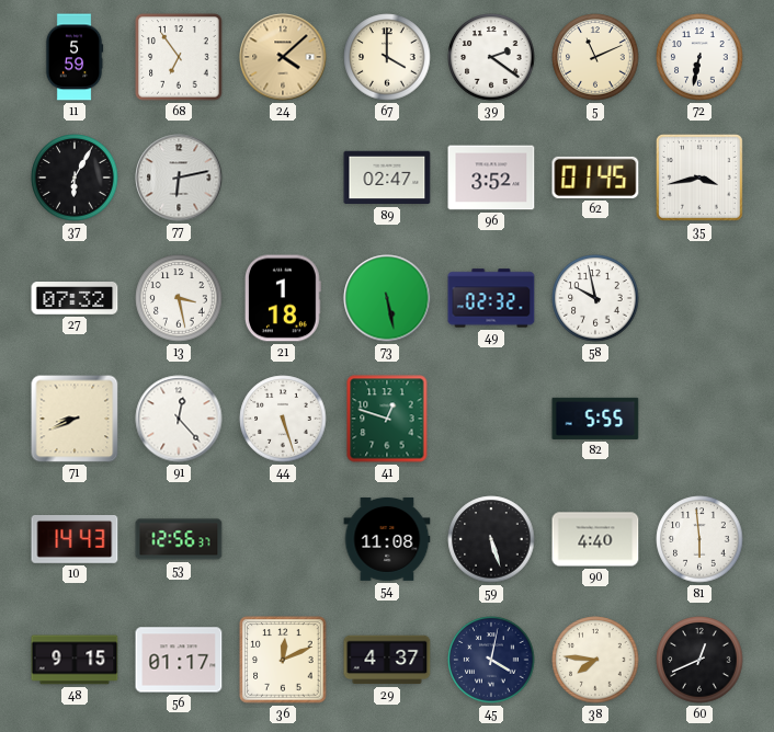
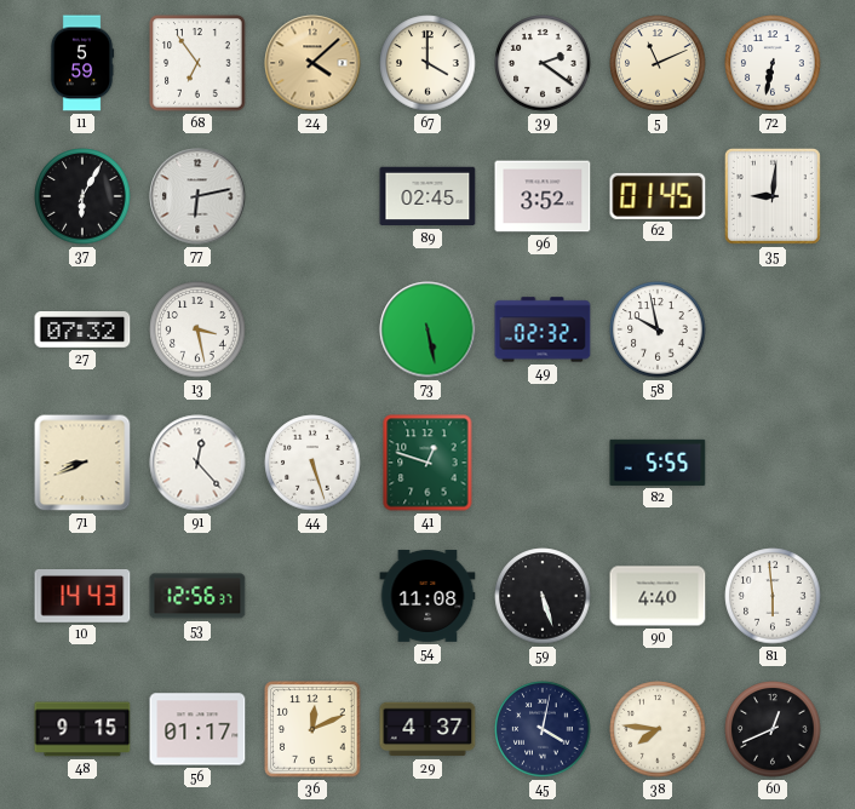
89: 02:47 -> 02:45
35: 3:43 -> 9:01
21: 1:18 -> none
